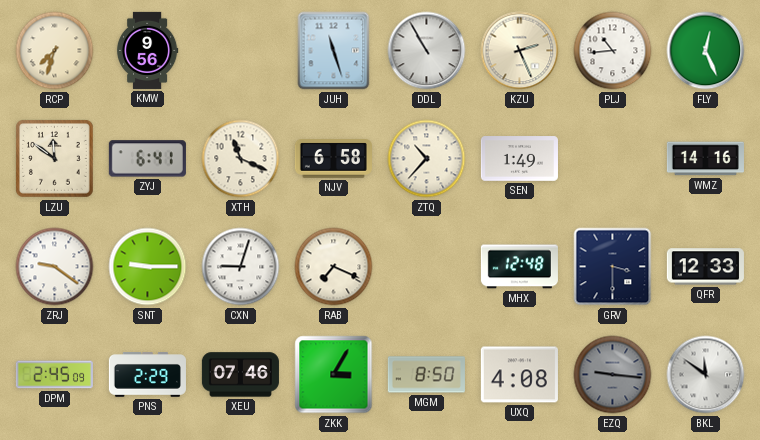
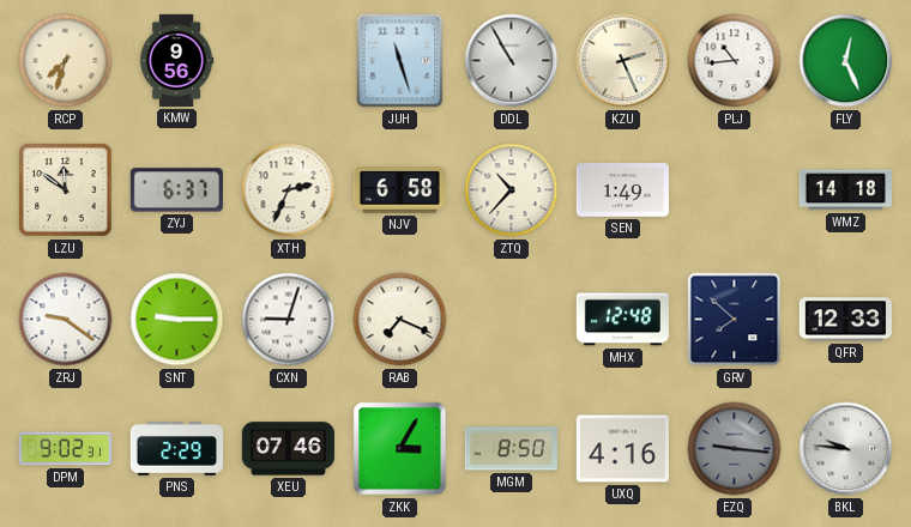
ZYJ: 6:41 -> 6:37
XTH: 11:19 -> 2:34
WMZ: 14:16 -> 14:18
GRV: 3:30 -> 7:52
DPM: 2:45 -> 9:02
UXQ: 4:08 -> 4:16
BKL: 11:51 -> 9:46
